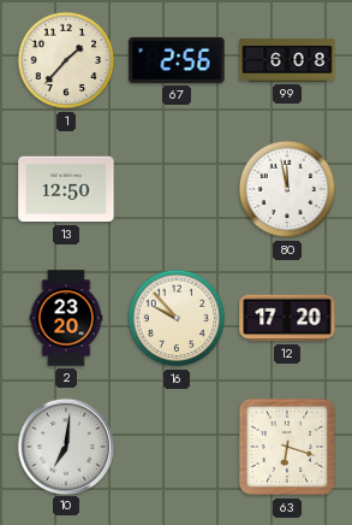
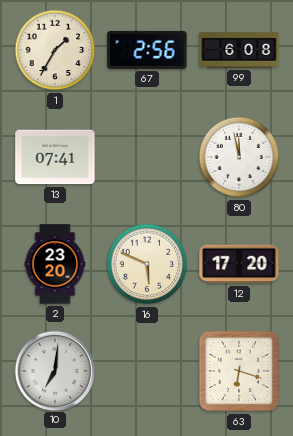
1: 1:37 -> 1:35
13: 12:50 -> 07:41
16: 9:53 -> 5:49
